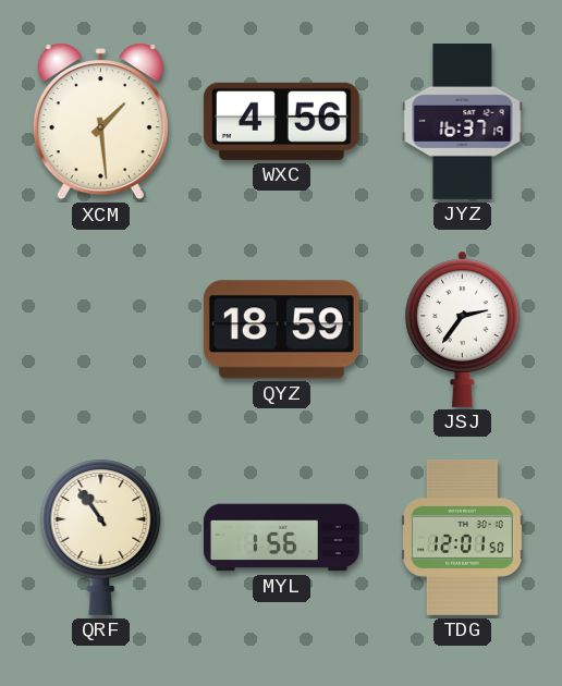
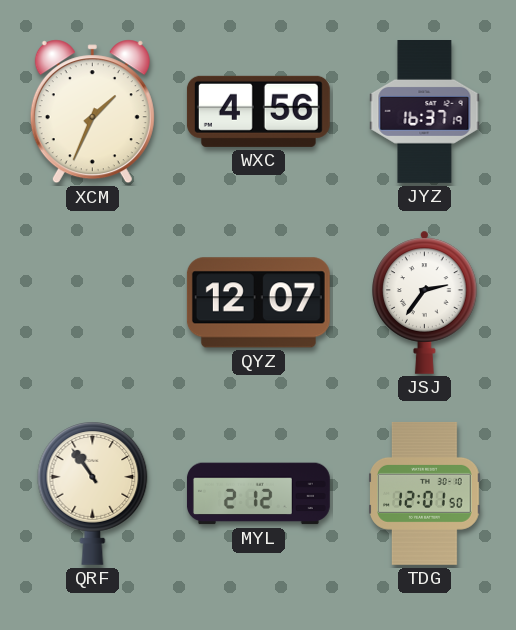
XCM: 1:29 -> 1:34
QYZ: 18:59 -> 12:07
MYL: 1:56 -> 2:12
